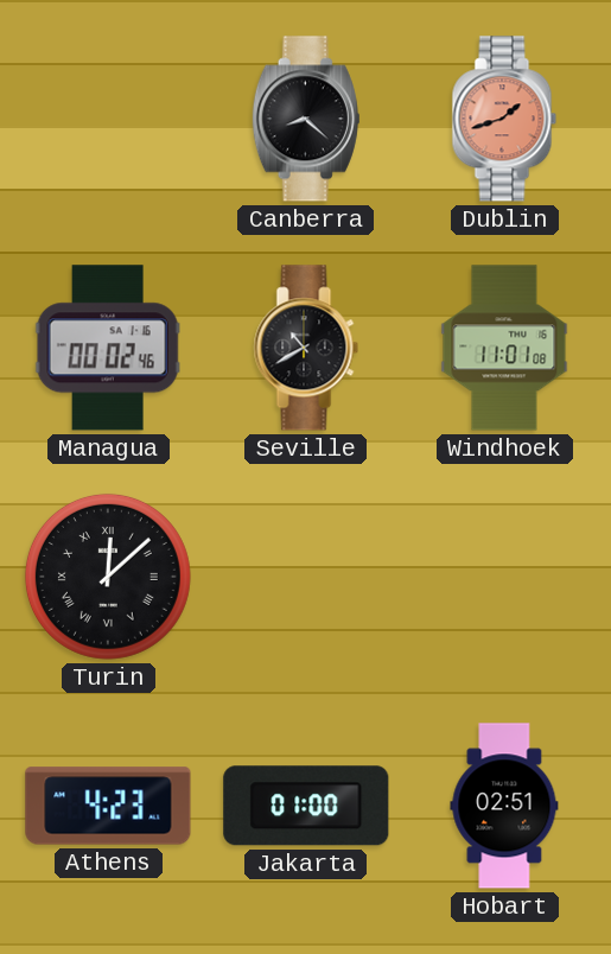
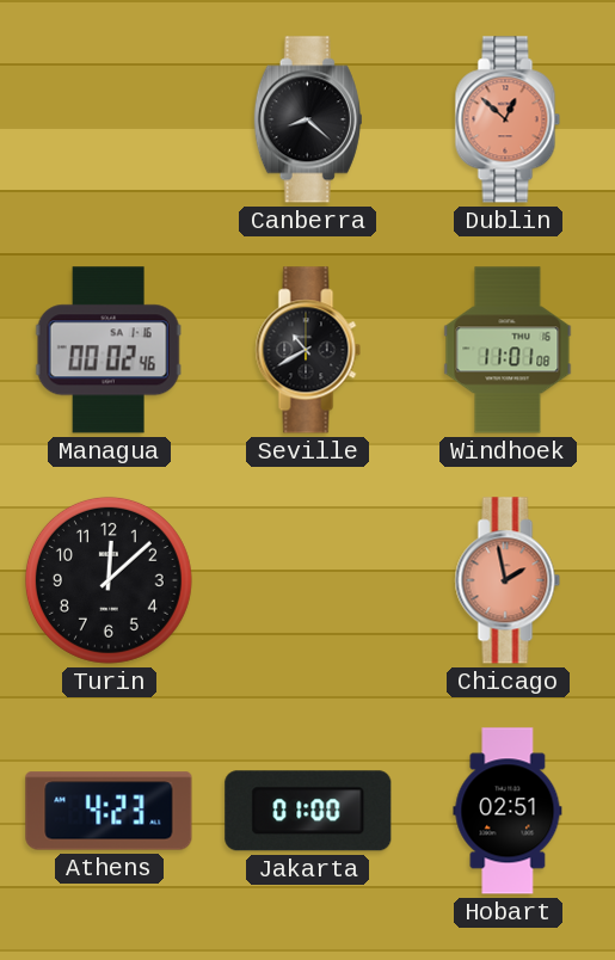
Dublin: 1:42 -> 12:52
Turin numerals: Roman -> Arabic
Chicago: none -> 1:58
